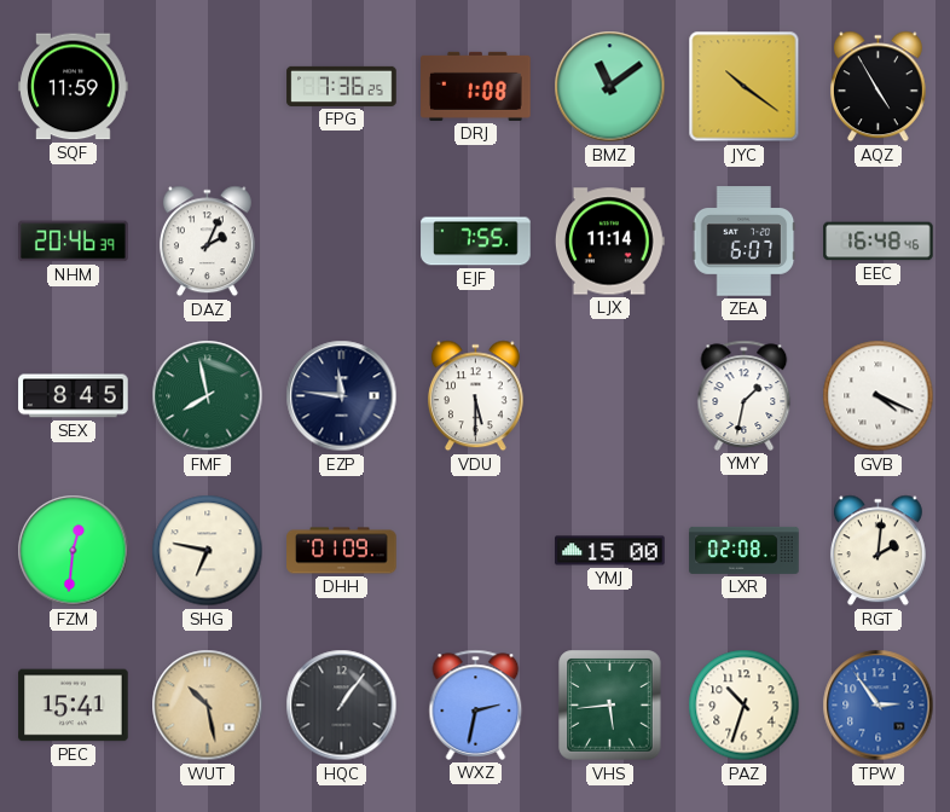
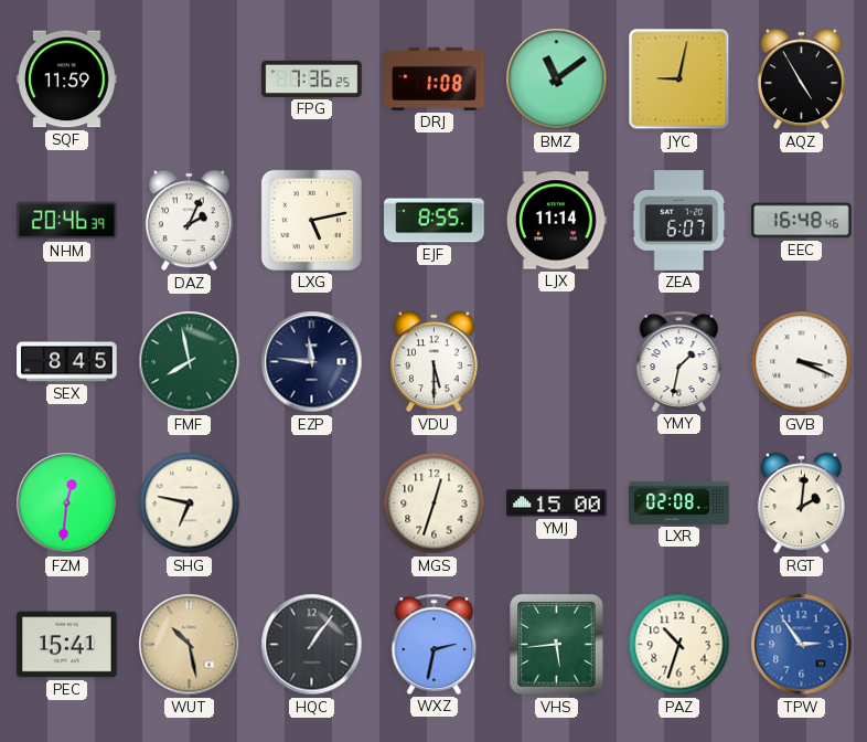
JYC: 10:21 -> 9:02
LXG: none -> 5:13
EJF: 7:55 -> 8:55
GVB: 4:19 -> 3:19
DHH: 01:09 -> none
MGS: none -> 12:33
